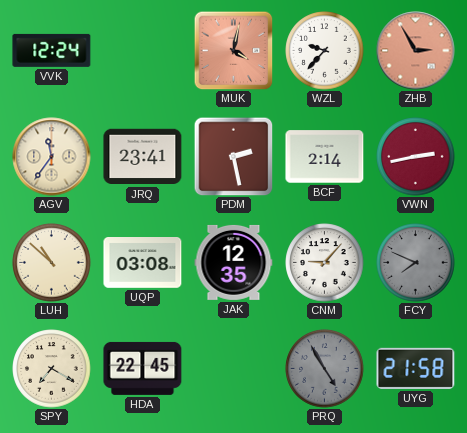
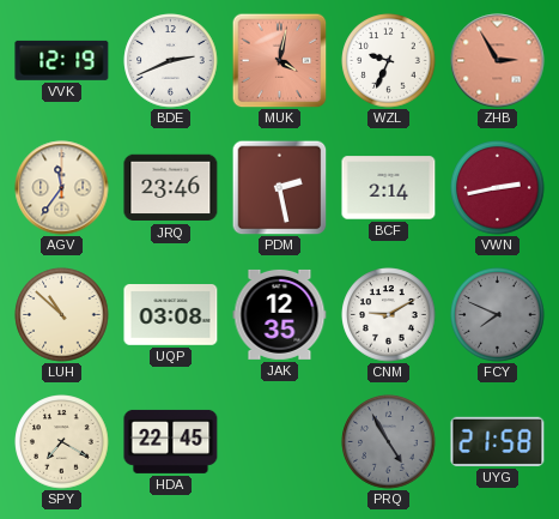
VVK: 12:24 -> 12:19
BDE: none -> 2:41
WZL: 9:37 -> 9:34
JRQ: 23:41 -> 23:46
CNM: 9:07 -> 9:10
